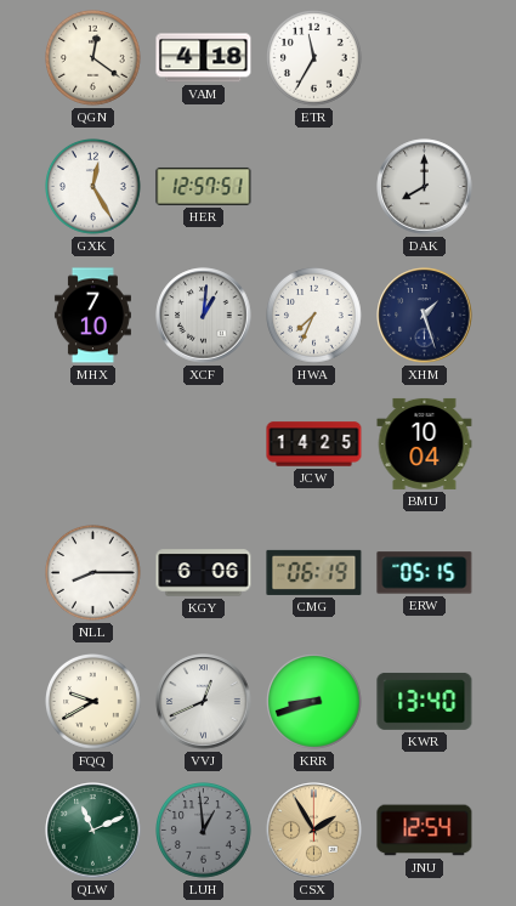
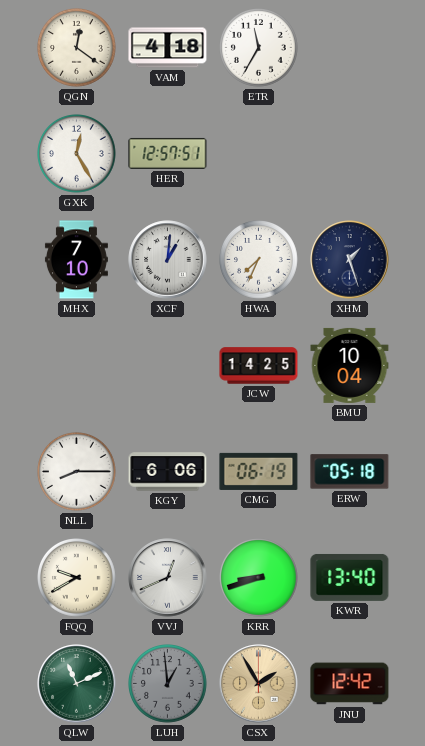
DAK: 8:00 -> none
ERW: 05:15 -> 05:18
JNU: 12:54 -> 12:42
